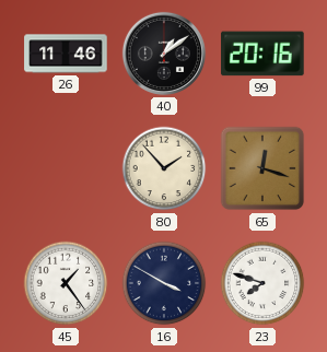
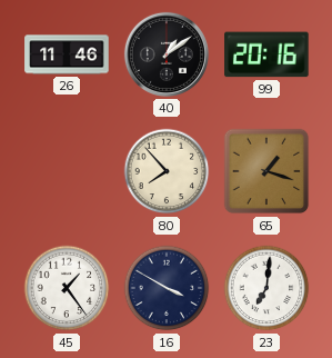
80: 1:53 -> 7:53
65: 12:18 -> 1:18
23: 7:48 -> 7:01
